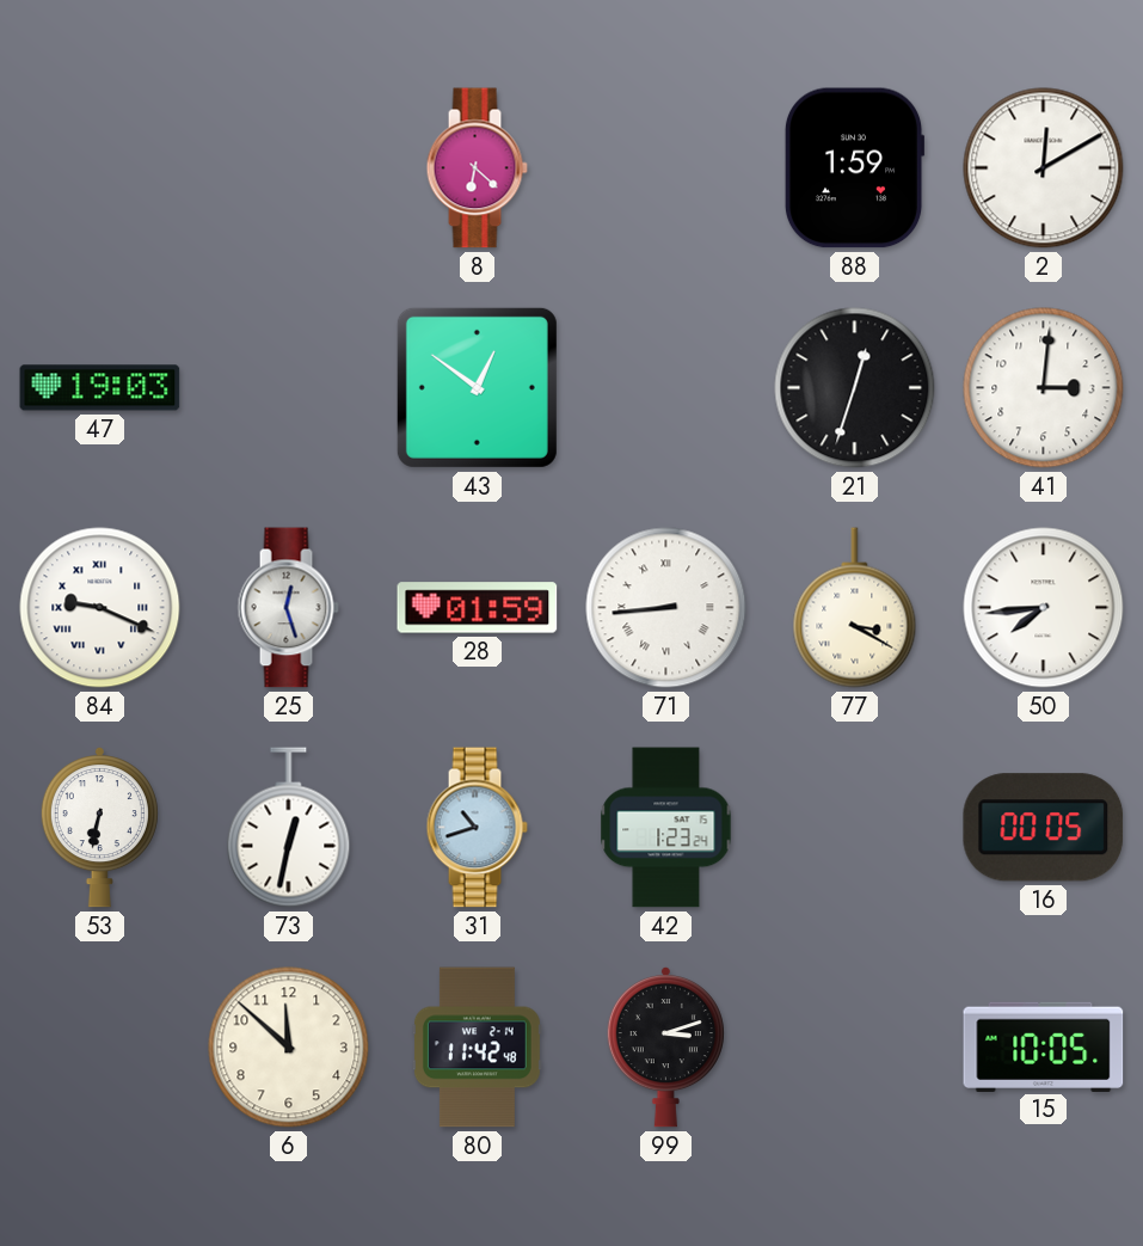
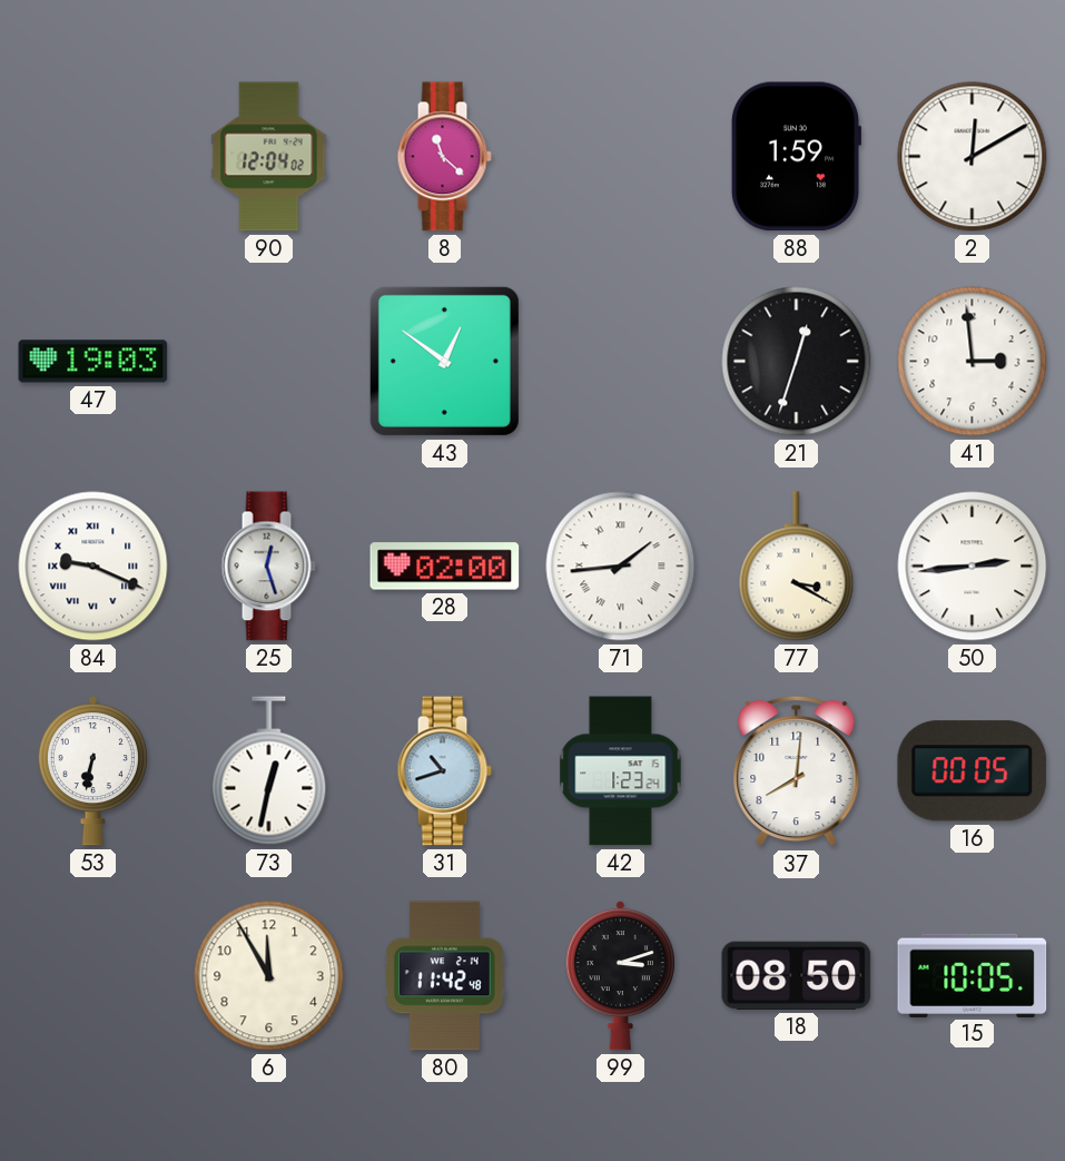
90: none -> 12:04
8: 6:22 -> 11:22
41: 3:01 -> 2:59
28: 01:59 -> 02:00
71: 8:44 -> 1:44
50: 7:44 -> 2:44
37: none -> 8:01
6: 11:52 -> 11:55
18: none -> 08:50
